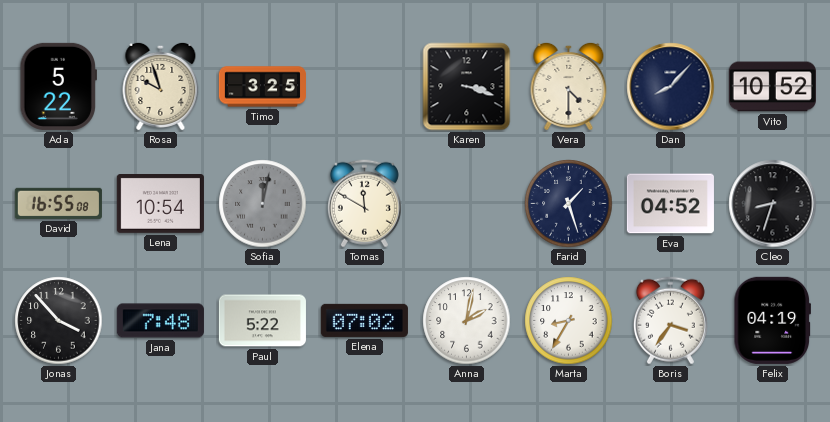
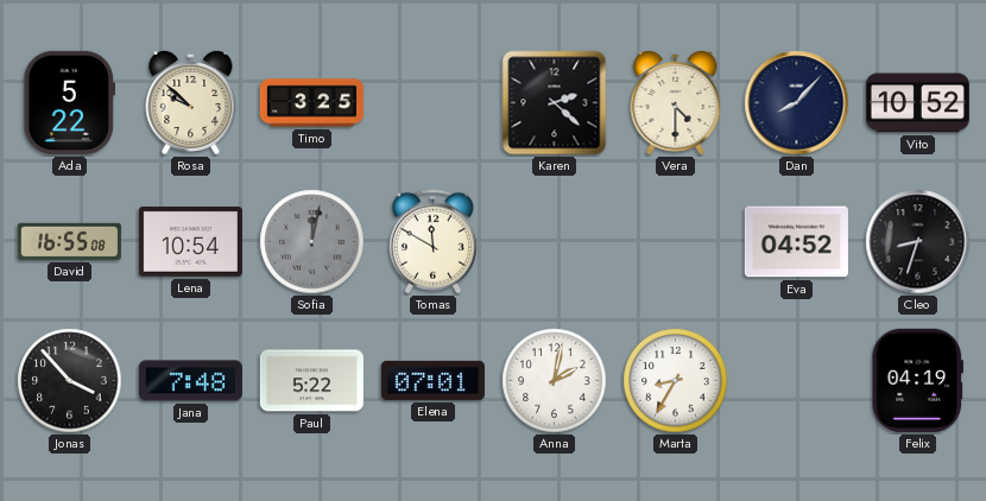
Rosa: 9:57 -> 9:52
Karen: 3:18 -> 2:22
Farid: 1:27 -> none
Elena: 07:02 -> 07:01
Boris: 3:36 -> none
